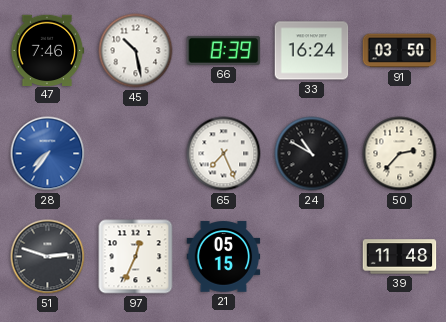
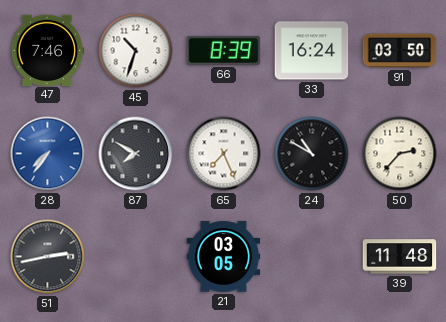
45: 10:28 -> 10:33
87: none -> 7:50
51: 2:48 -> 2:43
97: 12:34 -> none
21: 05:15 -> 03:05
